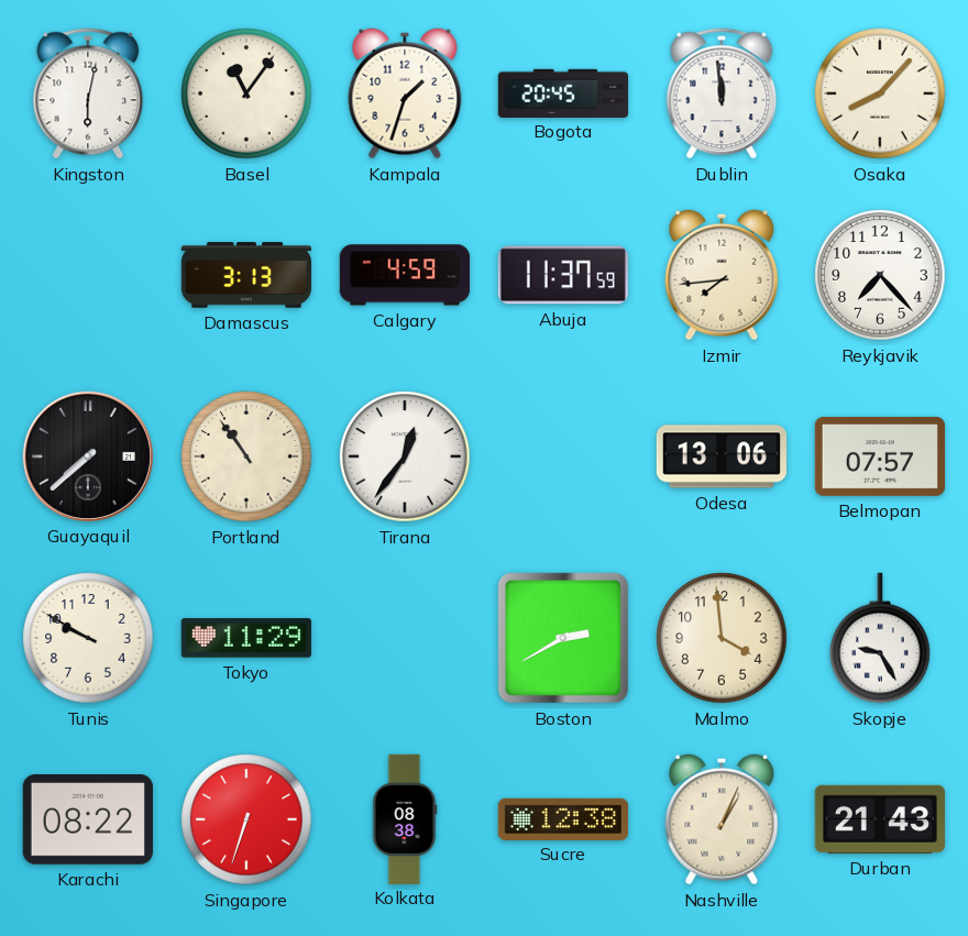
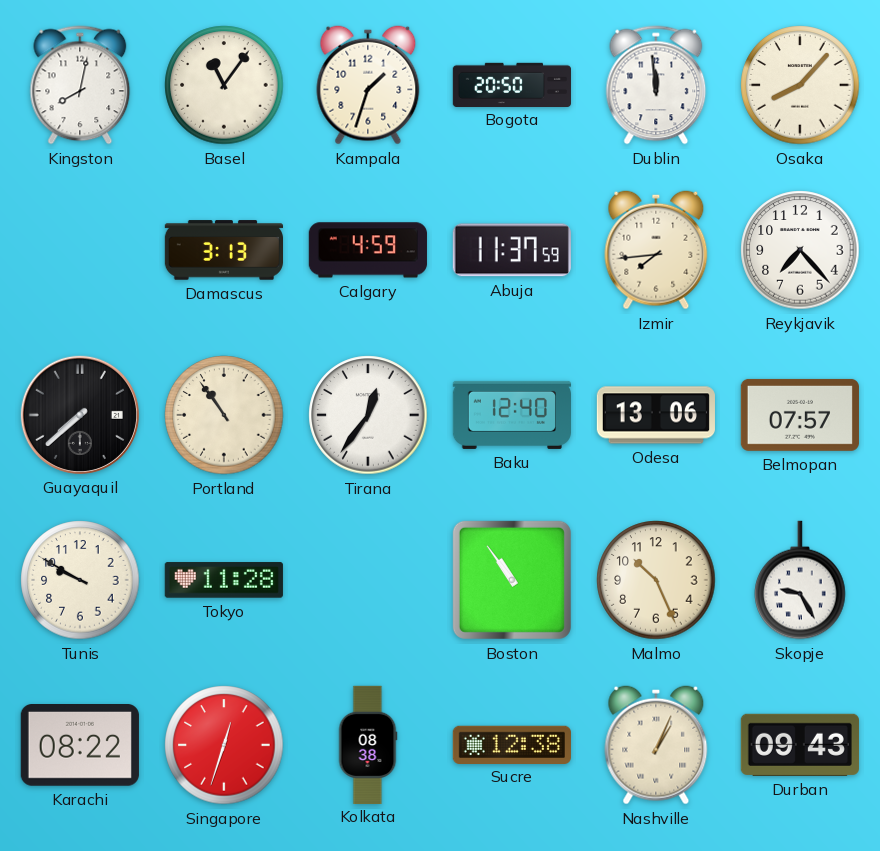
Kingston: 6:02 -> 8:02
Bogota: 20:45 -> 20:50
Baku: none -> 12:40
Tokyo: 11:29 -> 11:28
Boston: 2:40 -> 10:54
Malmo: 3:59 -> 10:26
Singapore: 6:33 -> 12:33
Durban: 21:43 -> 09:43
